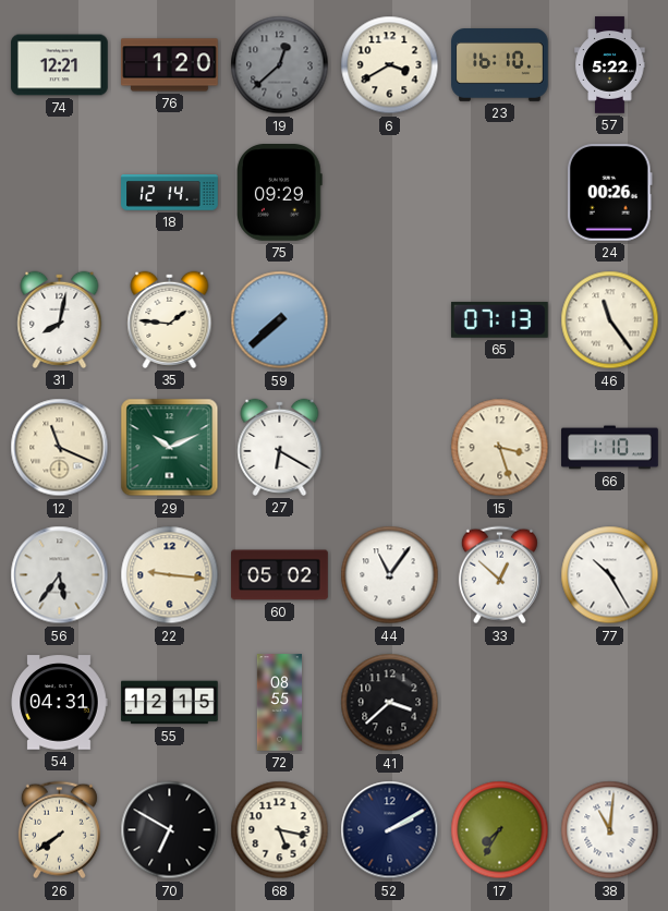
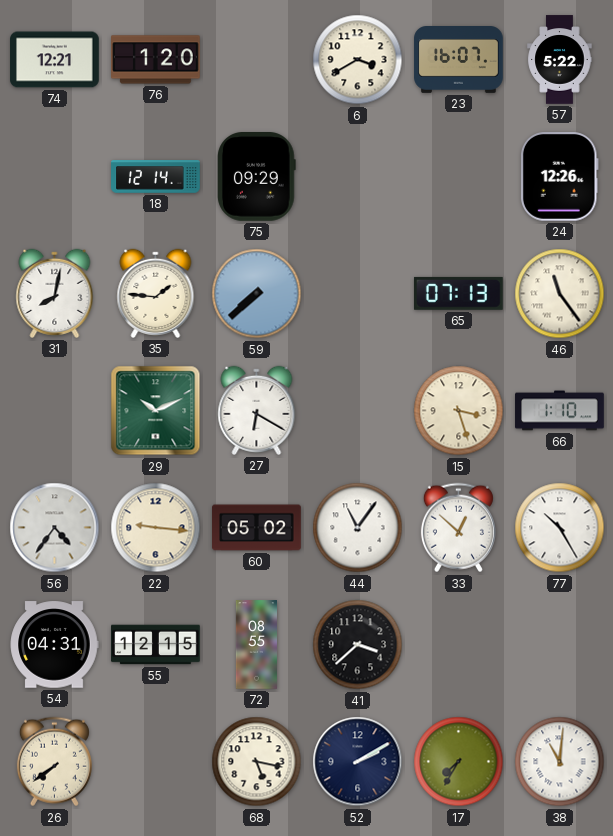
19: 12:38 -> none
23: 16:10 -> 16:07
24: 00:26 -> 12:26
12: 11:19 -> none
56: 5:36 -> 4:36
70: 6:50 -> none
